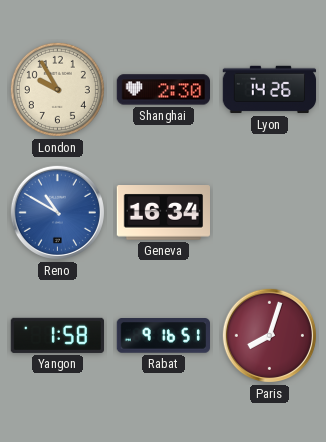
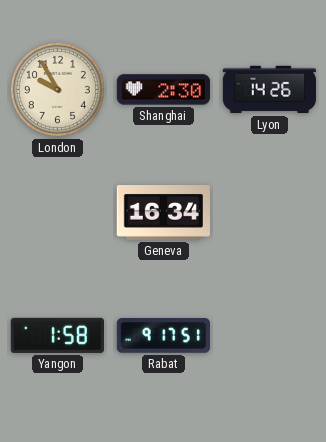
Reno: 10:50 -> none
Rabat: 9:16 -> 9:17
Paris: 8:03 -> none
